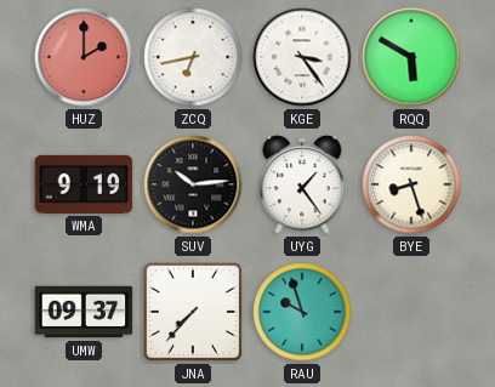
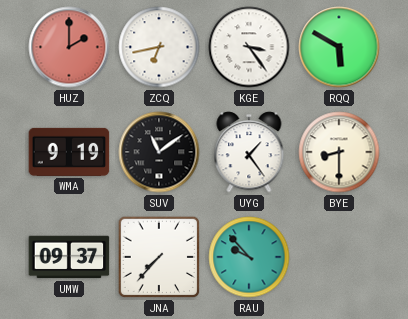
SUV: 10:14 -> 11:09
BYE: 8:27 -> 8:30
RAU: 9:57 -> 9:53
